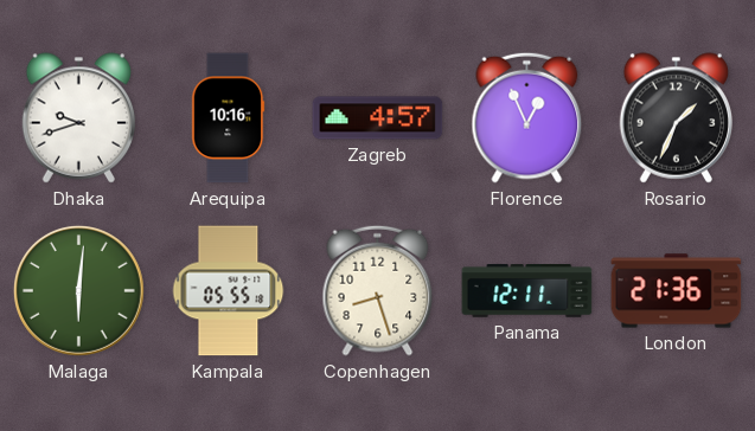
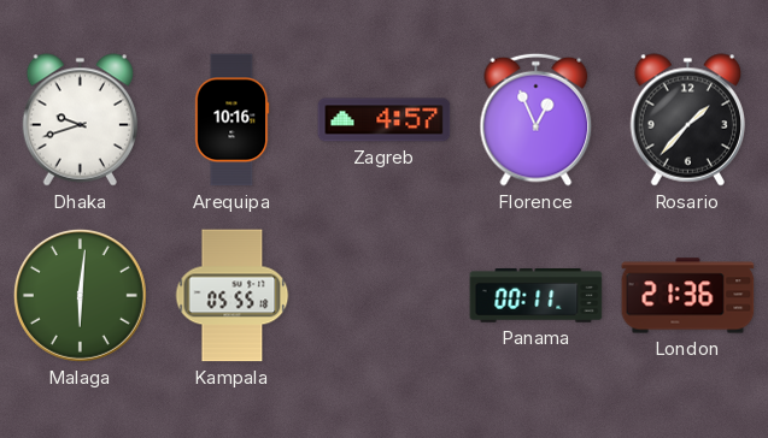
Rosario: 1:34 -> 1:37
Copenhagen: 8:27 -> none
Panama: 12:11 -> 00:11
